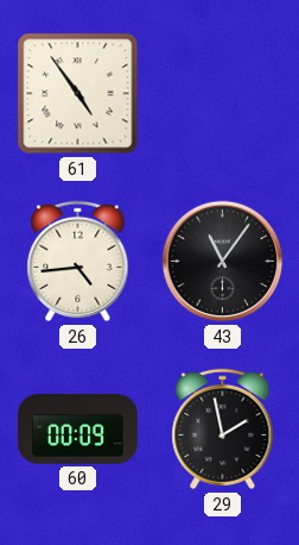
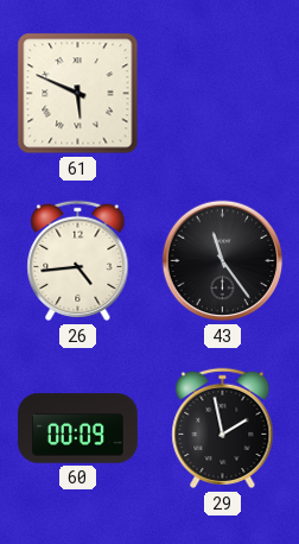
61: 4:54 -> 5:49
43: 11:06 -> 11:24
